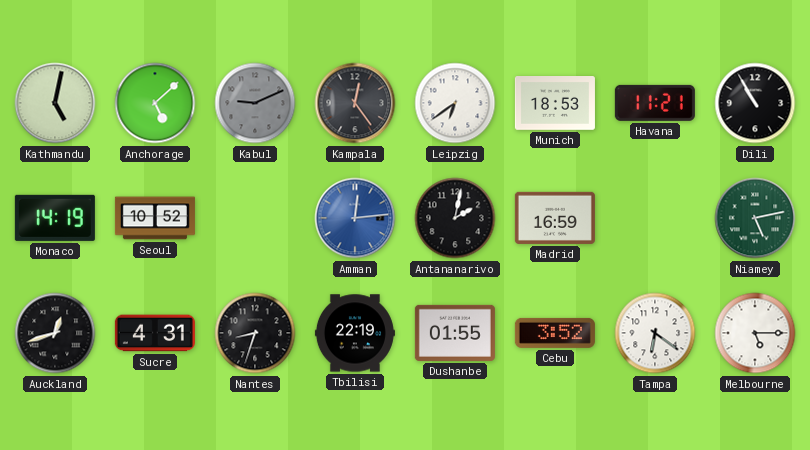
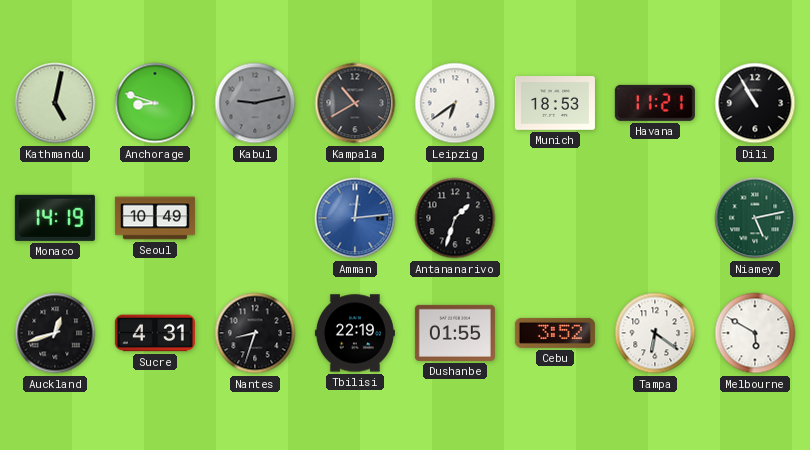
Anchorage: 5:08 -> 8:48
Kabul: 9:11 -> 9:13
Kampala: 12:24 -> 10:40
Seoul: 10:52 -> 10:49
Antananarivo: 2:02 -> 1:33
Madrid: 16:59 -> none
Melbourne: 5:15 -> 5:50
